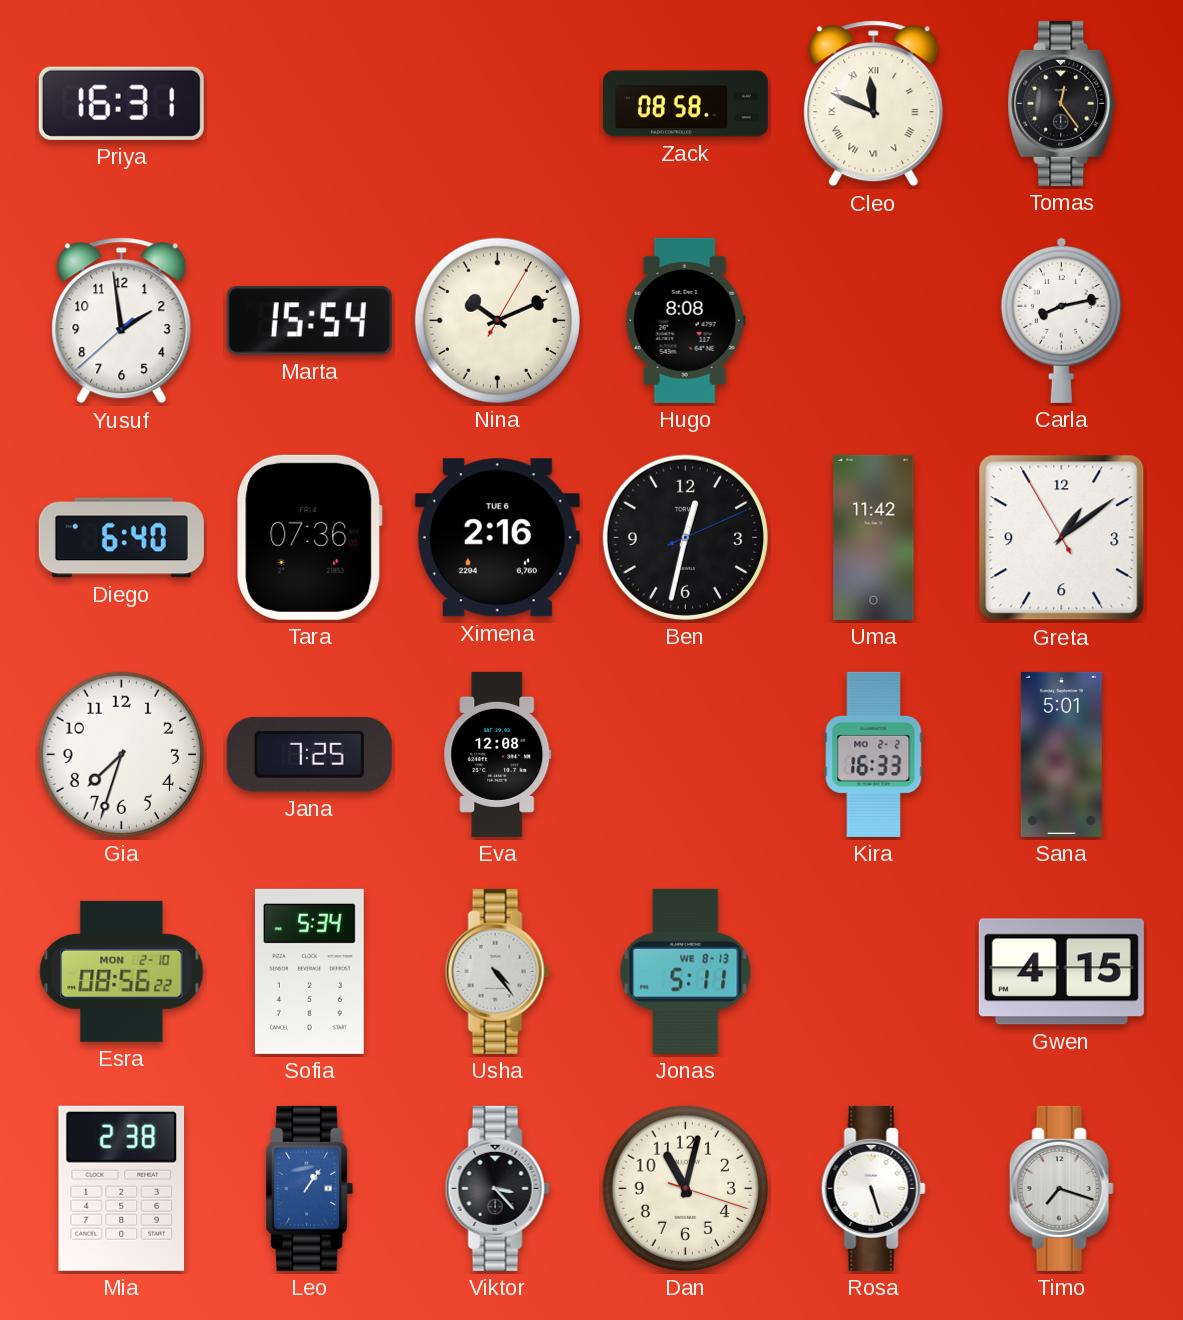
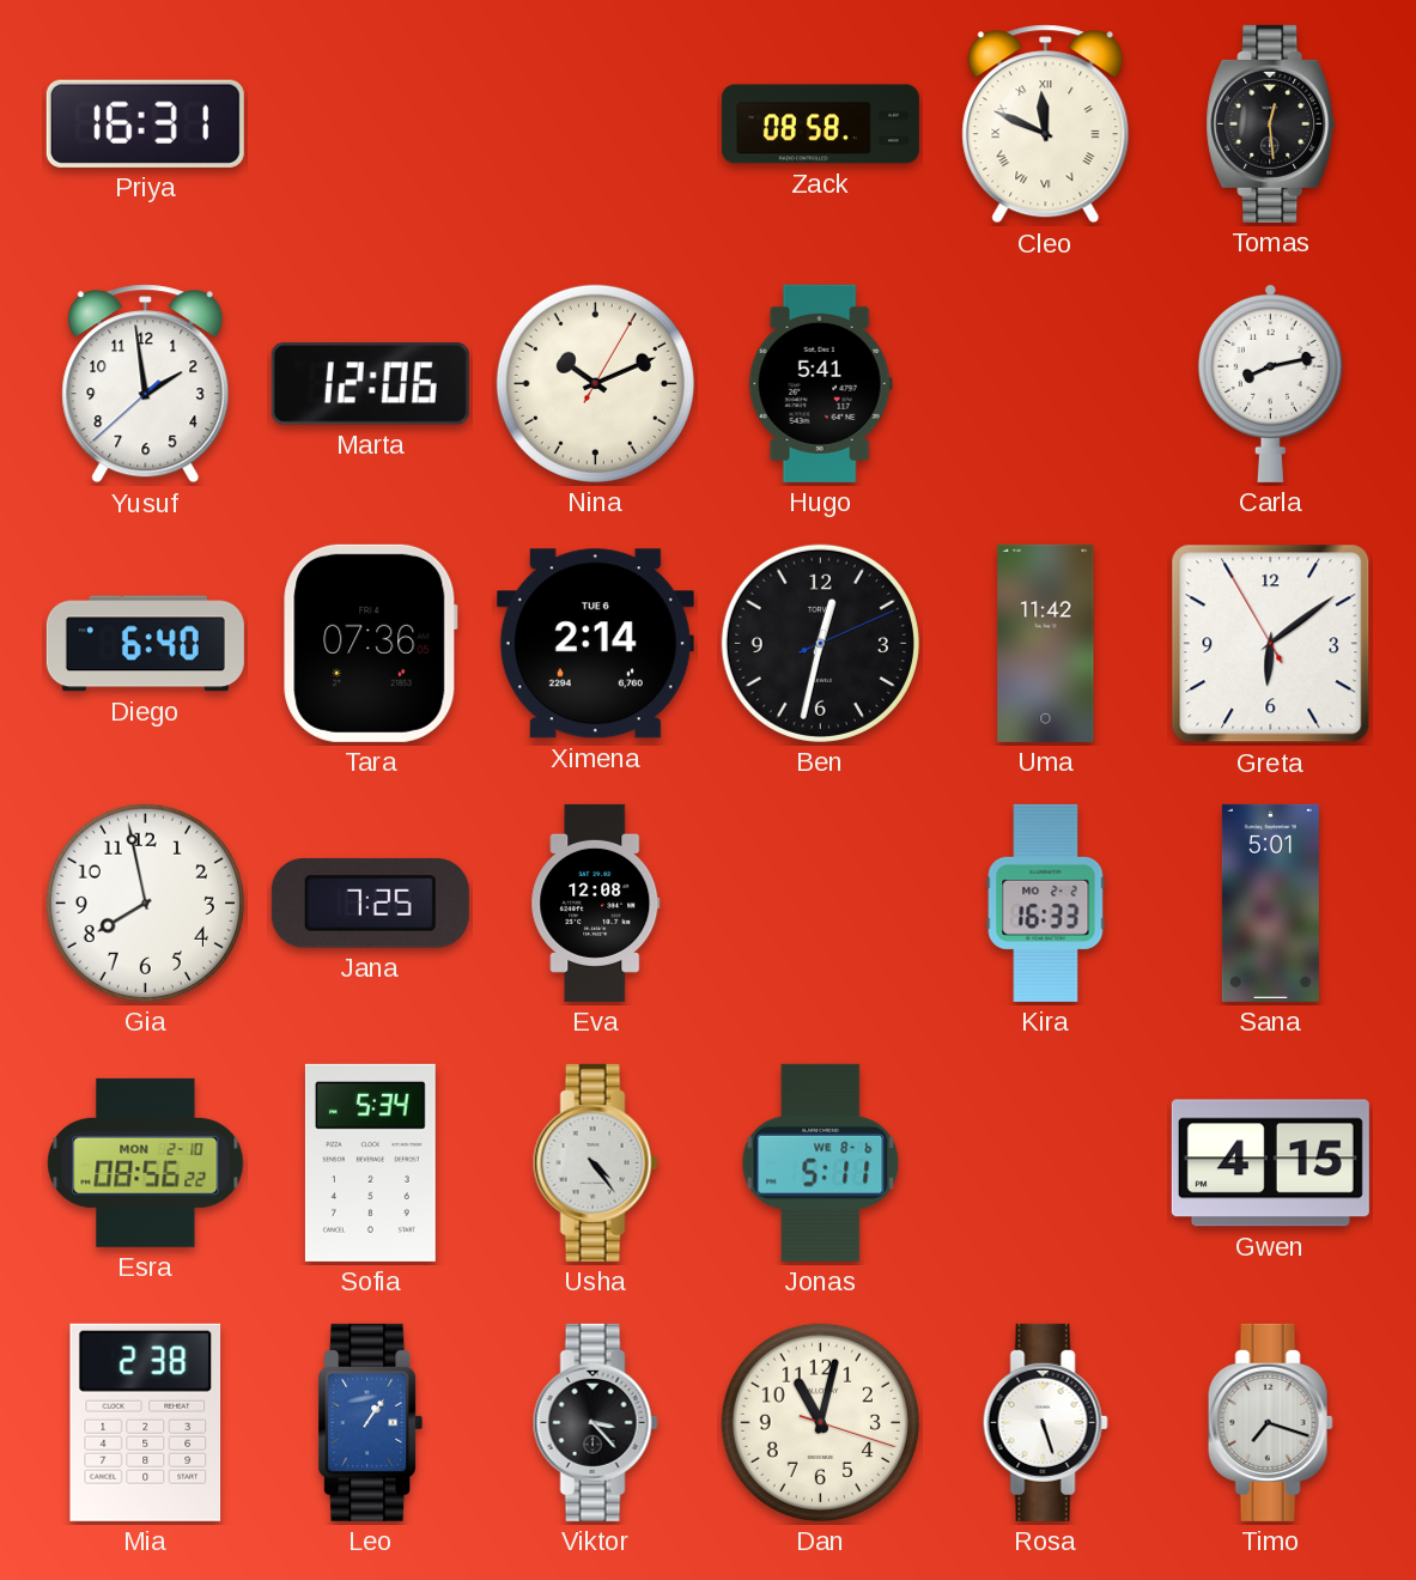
Tomas: 12:24 -> 12:29
Marta: 15:54 -> 12:06
Hugo: 8:08 -> 5:41
Ximena: 2:16 -> 2:14
Greta: 1:08 -> 6:08
Gia: 7:33 -> 7:58
Jonas date: WE 8-13 -> WE 8-6
